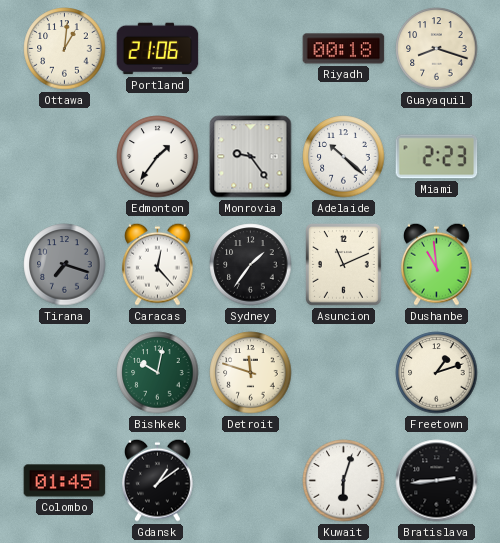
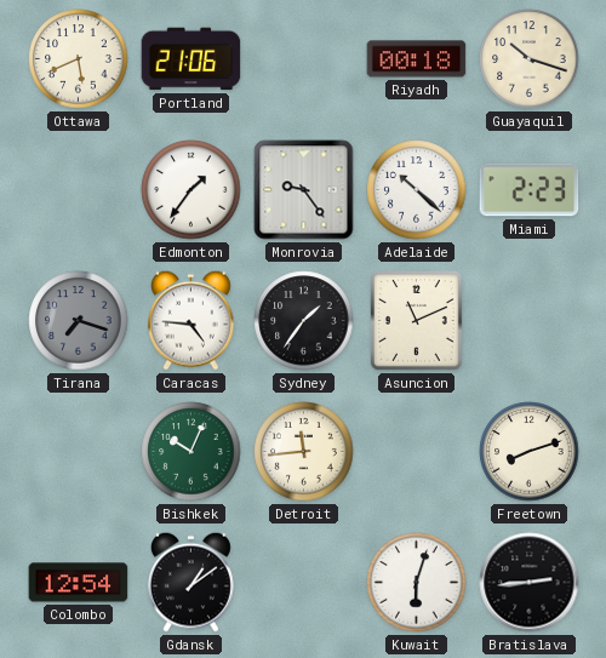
Ottawa: 1:01 -> 5:41
Guayaquil: 8:18 -> 10:18
Caracas: 12:23 -> 4:46
Dushanbe: 10:59 -> none
Bishkek: 10:02 -> 10:04
Detroit: 11:48 -> 11:44
Freetown: 1:12 -> 8:12
Colombo: 01:45 -> 12:54
